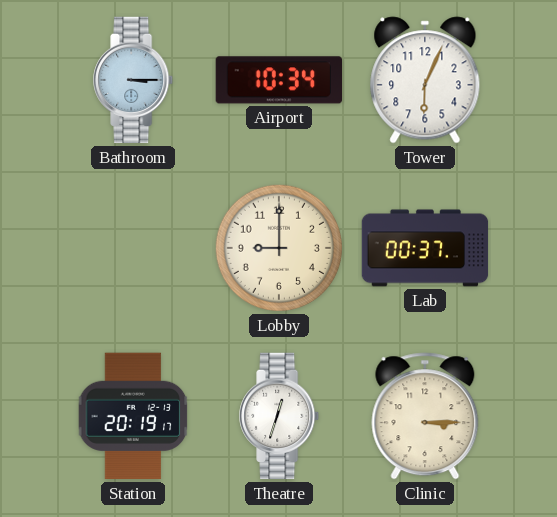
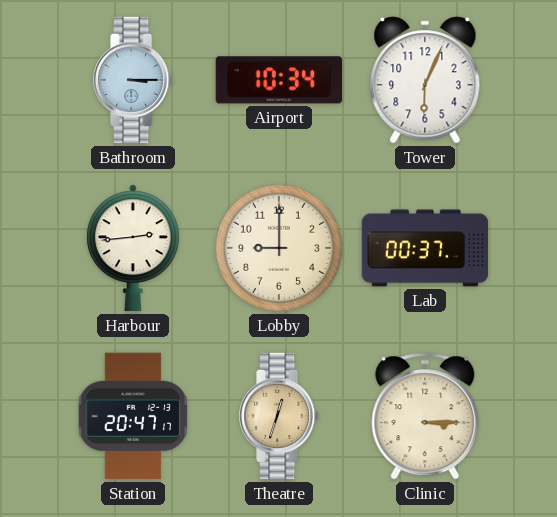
Harbour: none -> 2:44
Station: 20:19 -> 20:47
Theatre dial: white -> champagne
